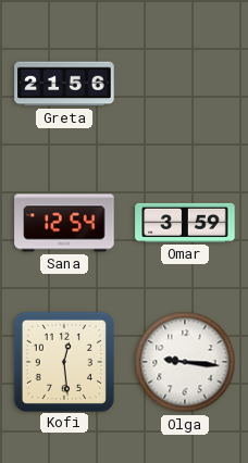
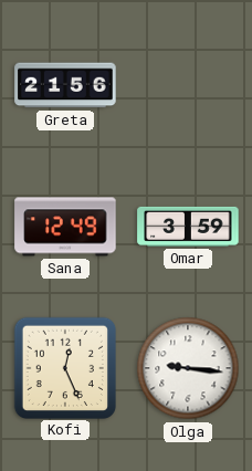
Sana: 12:54 -> 12:49
Kofi: 12:29 -> 12:26
